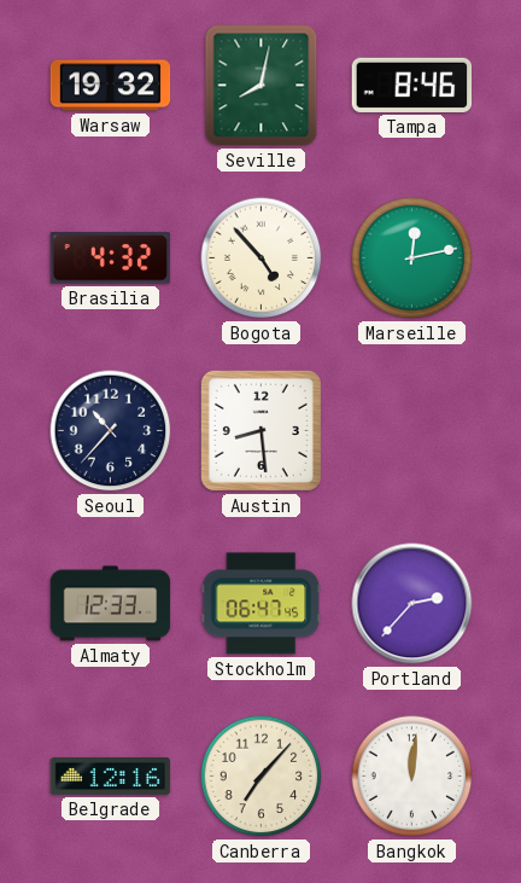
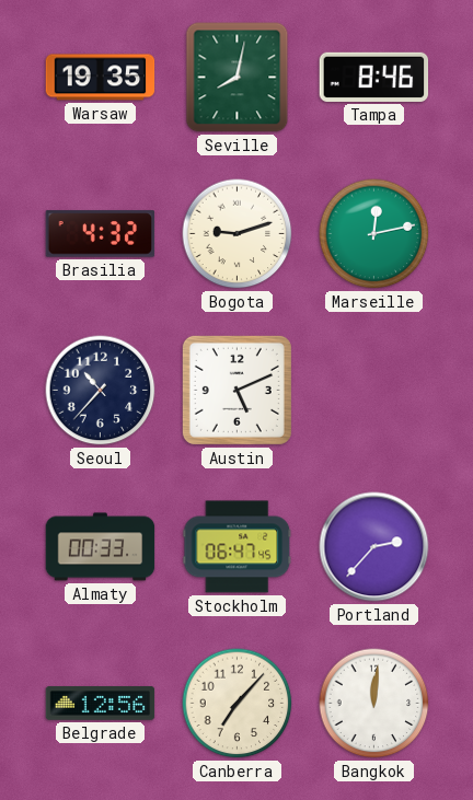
Warsaw: 19:32 -> 19:35
Bogota: 4:53 -> 9:12
Austin: 8:29 -> 5:11
Almaty: 12:33 -> 00:33
Belgrade: 12:16 -> 12:56
